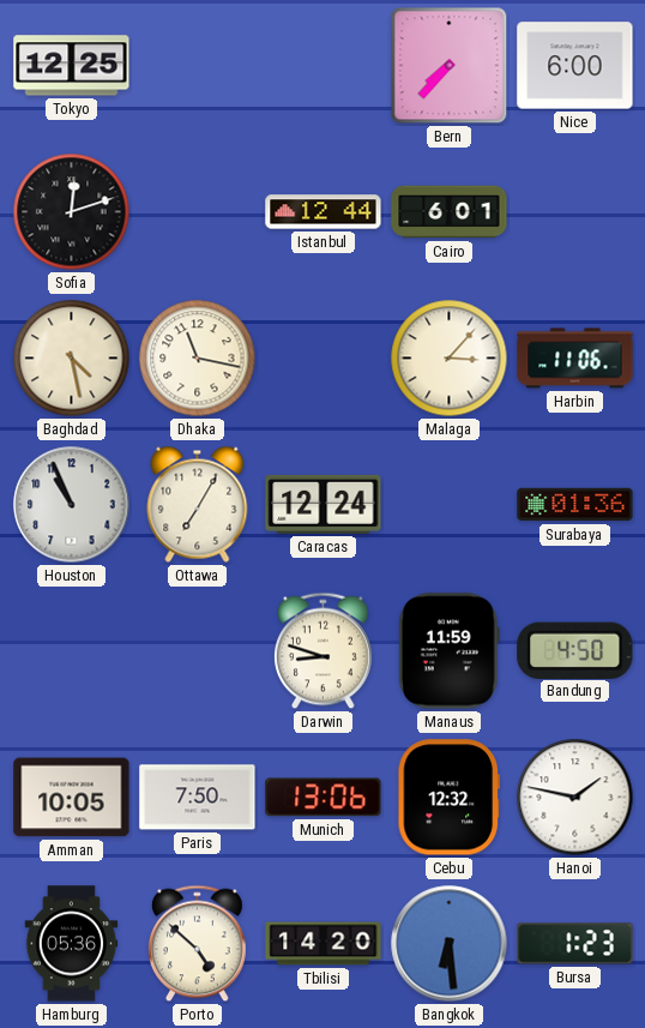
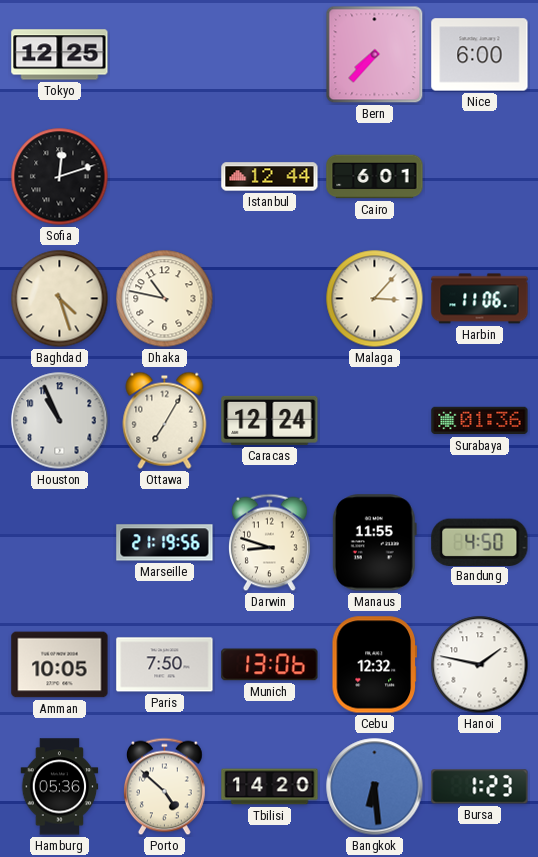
Baghdad: 4:28 -> 4:27
Dhaka: 11:17 -> 10:47
Marseille: none -> 21:19
Manaus: 11:59 -> 11:55
